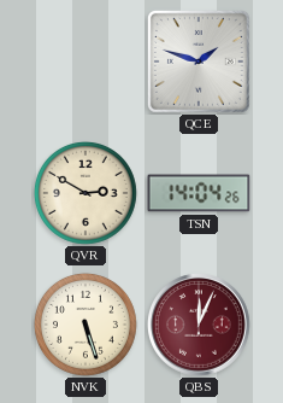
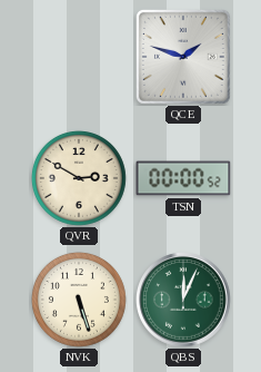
TSN: 14:04 -> 00:00
QBS dial: burgundy -> green
